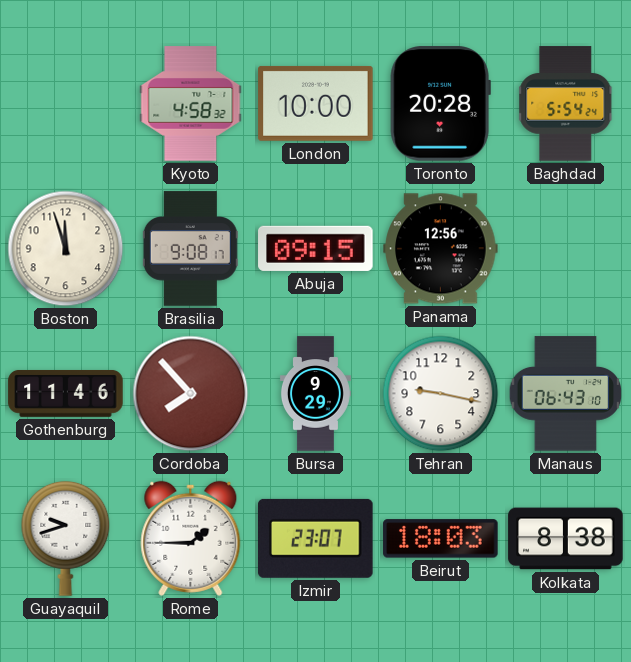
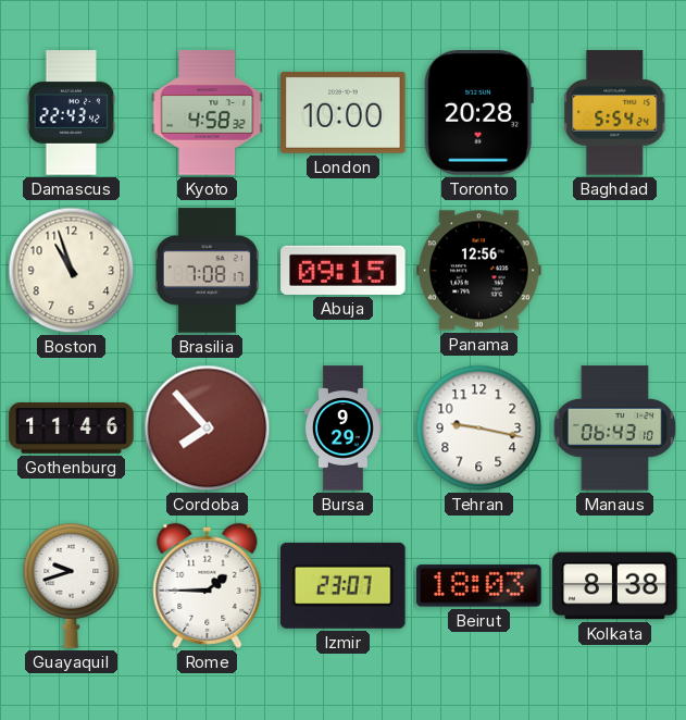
Damascus: none -> 22:43
Boston: 11:57 -> 10:57
Brasilia: 9:08 -> 7:08
